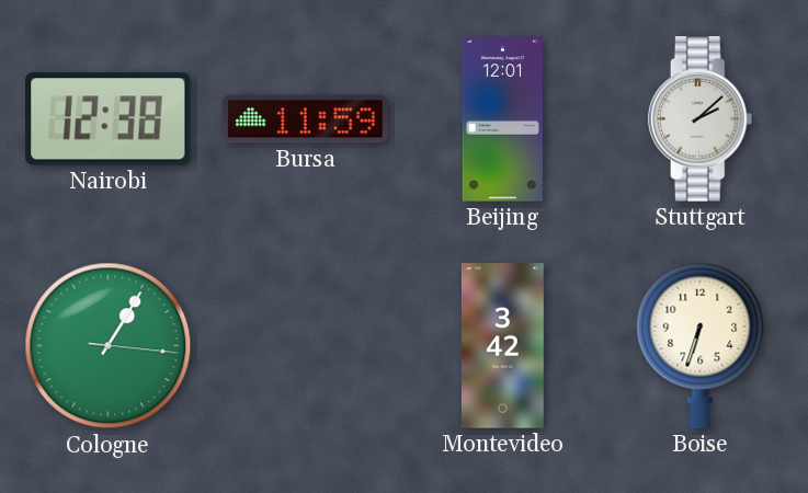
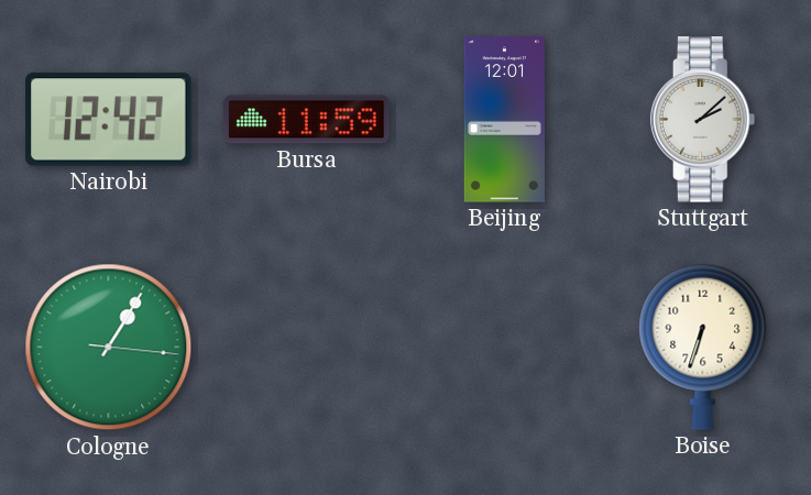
Nairobi: 12:38 -> 12:42
Montevideo: 3:42 -> none
